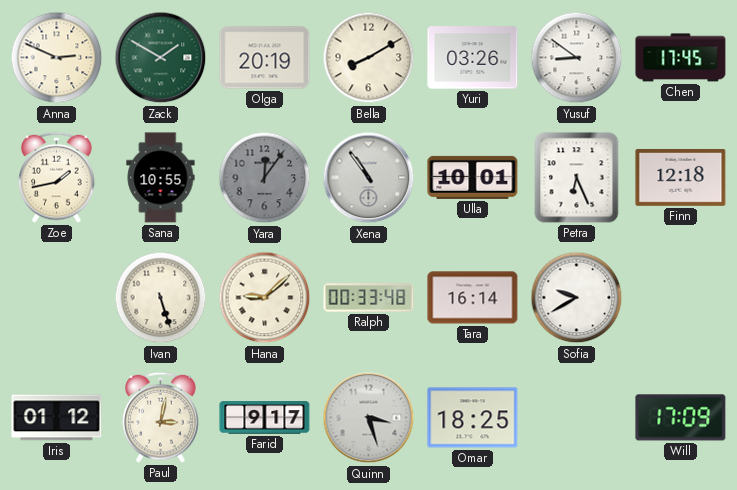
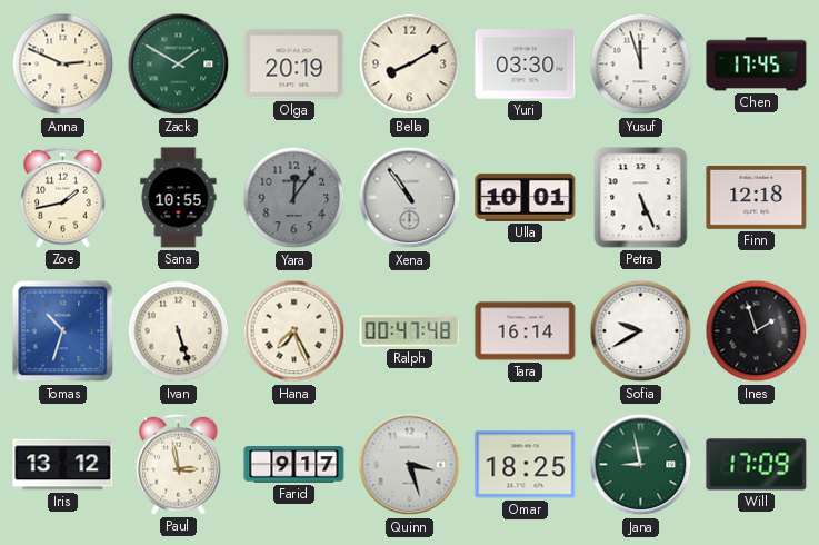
Yuri: 03:26 -> 03:30
Yusuf: 8:51 -> 11:57
Petra: 6:26 -> 5:26
Tomas: none -> 10:33
Hana: 9:08 -> 7:26
Ralph: 00:33 -> 00:47
Ines: none -> 1:57
Iris: 01:12 -> 13:12
Paul: 3:02 -> 2:58
Jana: none -> 8:58
